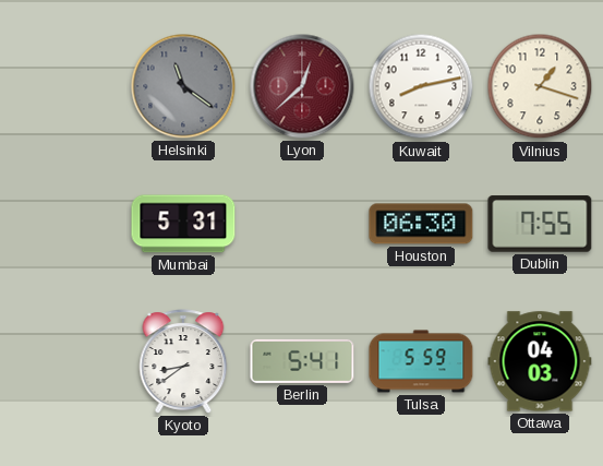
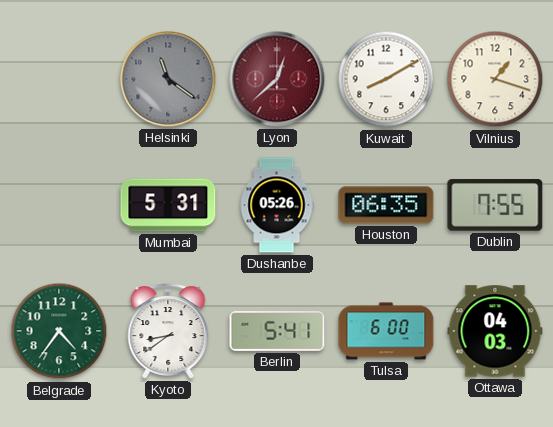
Kuwait: 8:13 -> 8:10
Dushanbe: none -> 05:26
Houston: 06:30 -> 06:35
Belgrade: none -> 4:36
Tulsa: 5:59 -> 6:00
